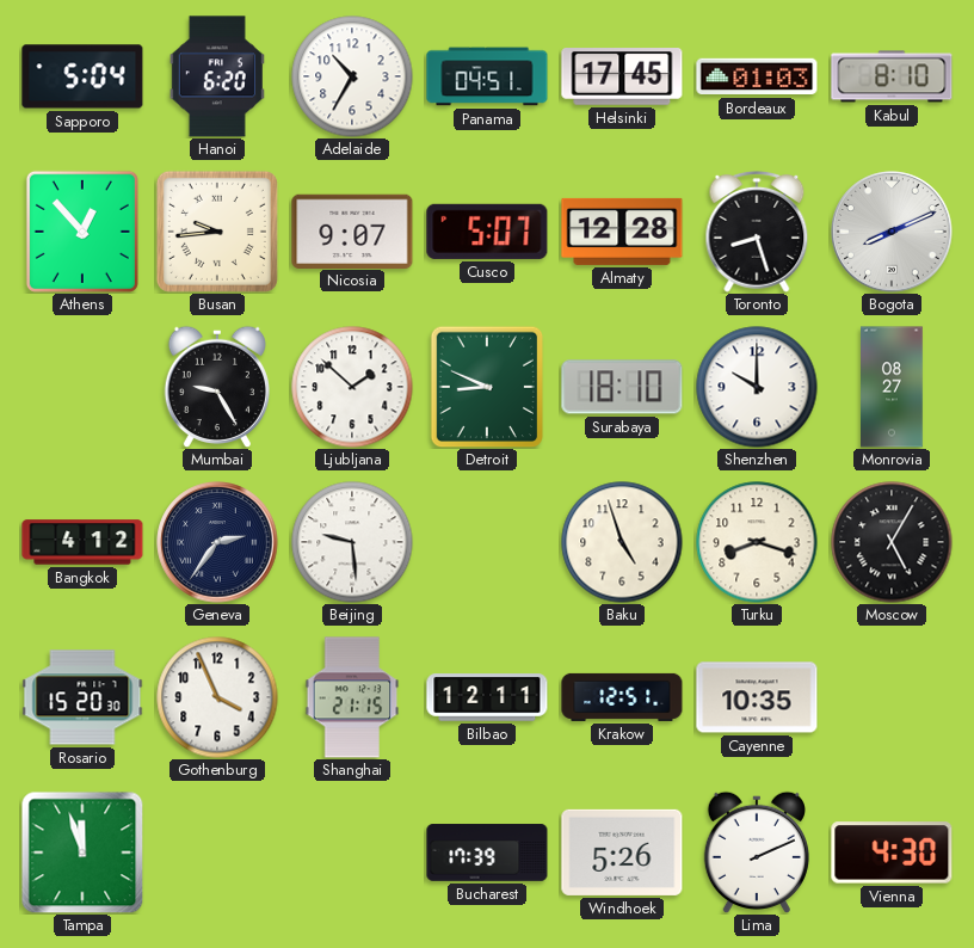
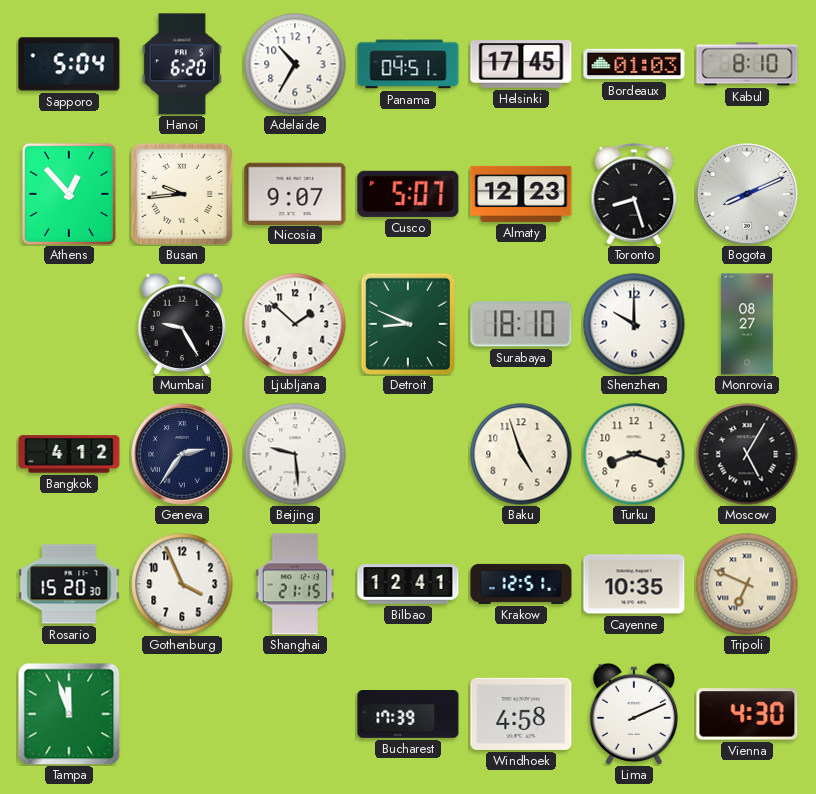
Almaty: 12:28 -> 12:23
Bilbao: 12:11 -> 12:41
Tripoli: none -> 6:49
Windhoek: 5:26 -> 4:58
